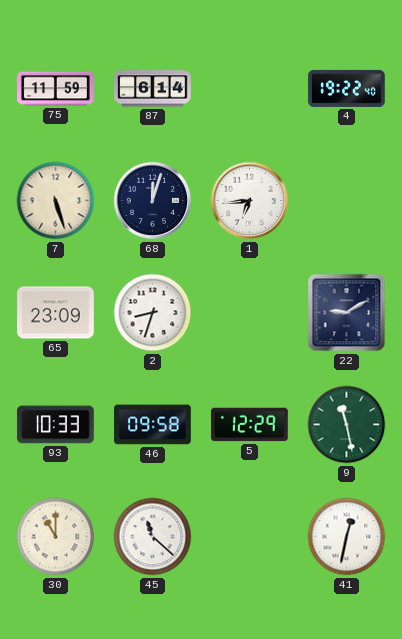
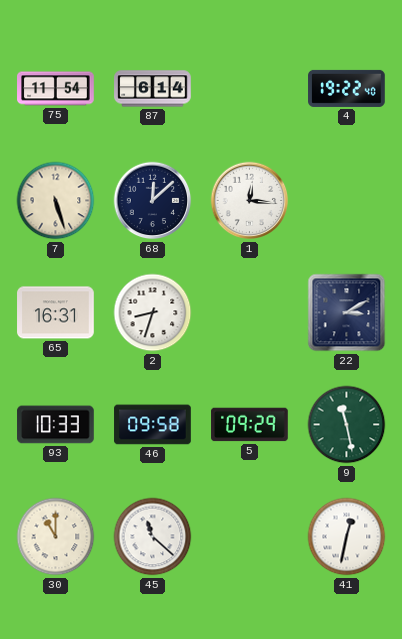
75: 11:59 -> 11:54
68: 12:03 -> 12:08
1: 6:44 -> 12:16
65: 23:09 -> 16:31
22: 9:10 -> 3:10
5: 12:29 -> 09:29
